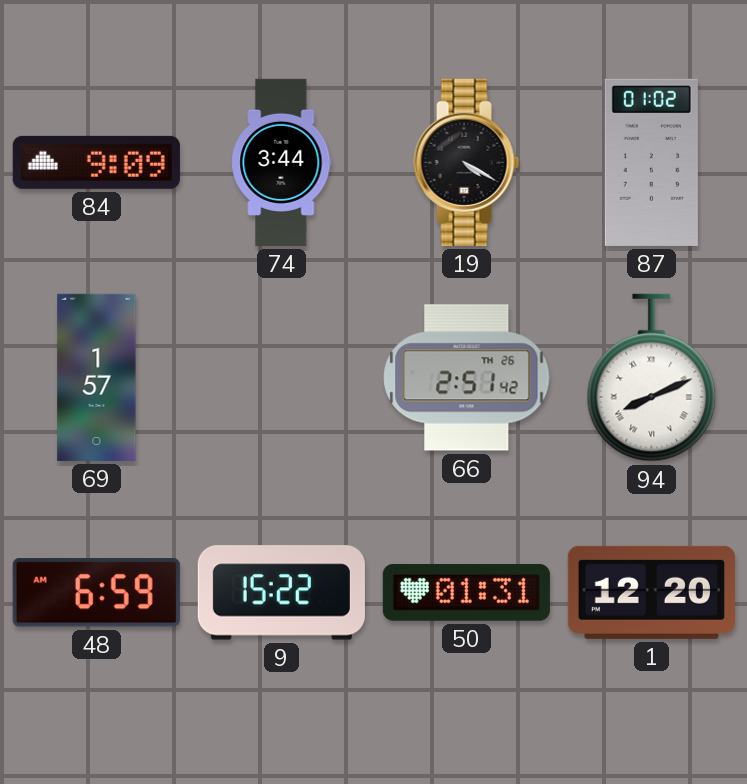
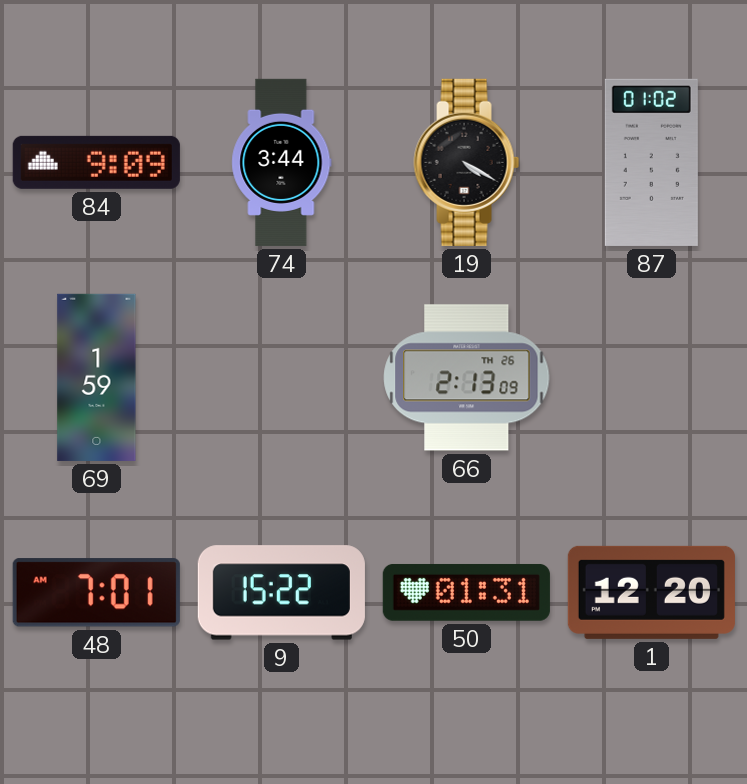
69: 1:57 -> 1:59
66: 2:51 -> 2:13
94: 8:11 -> none
48: 6:59 -> 7:01
